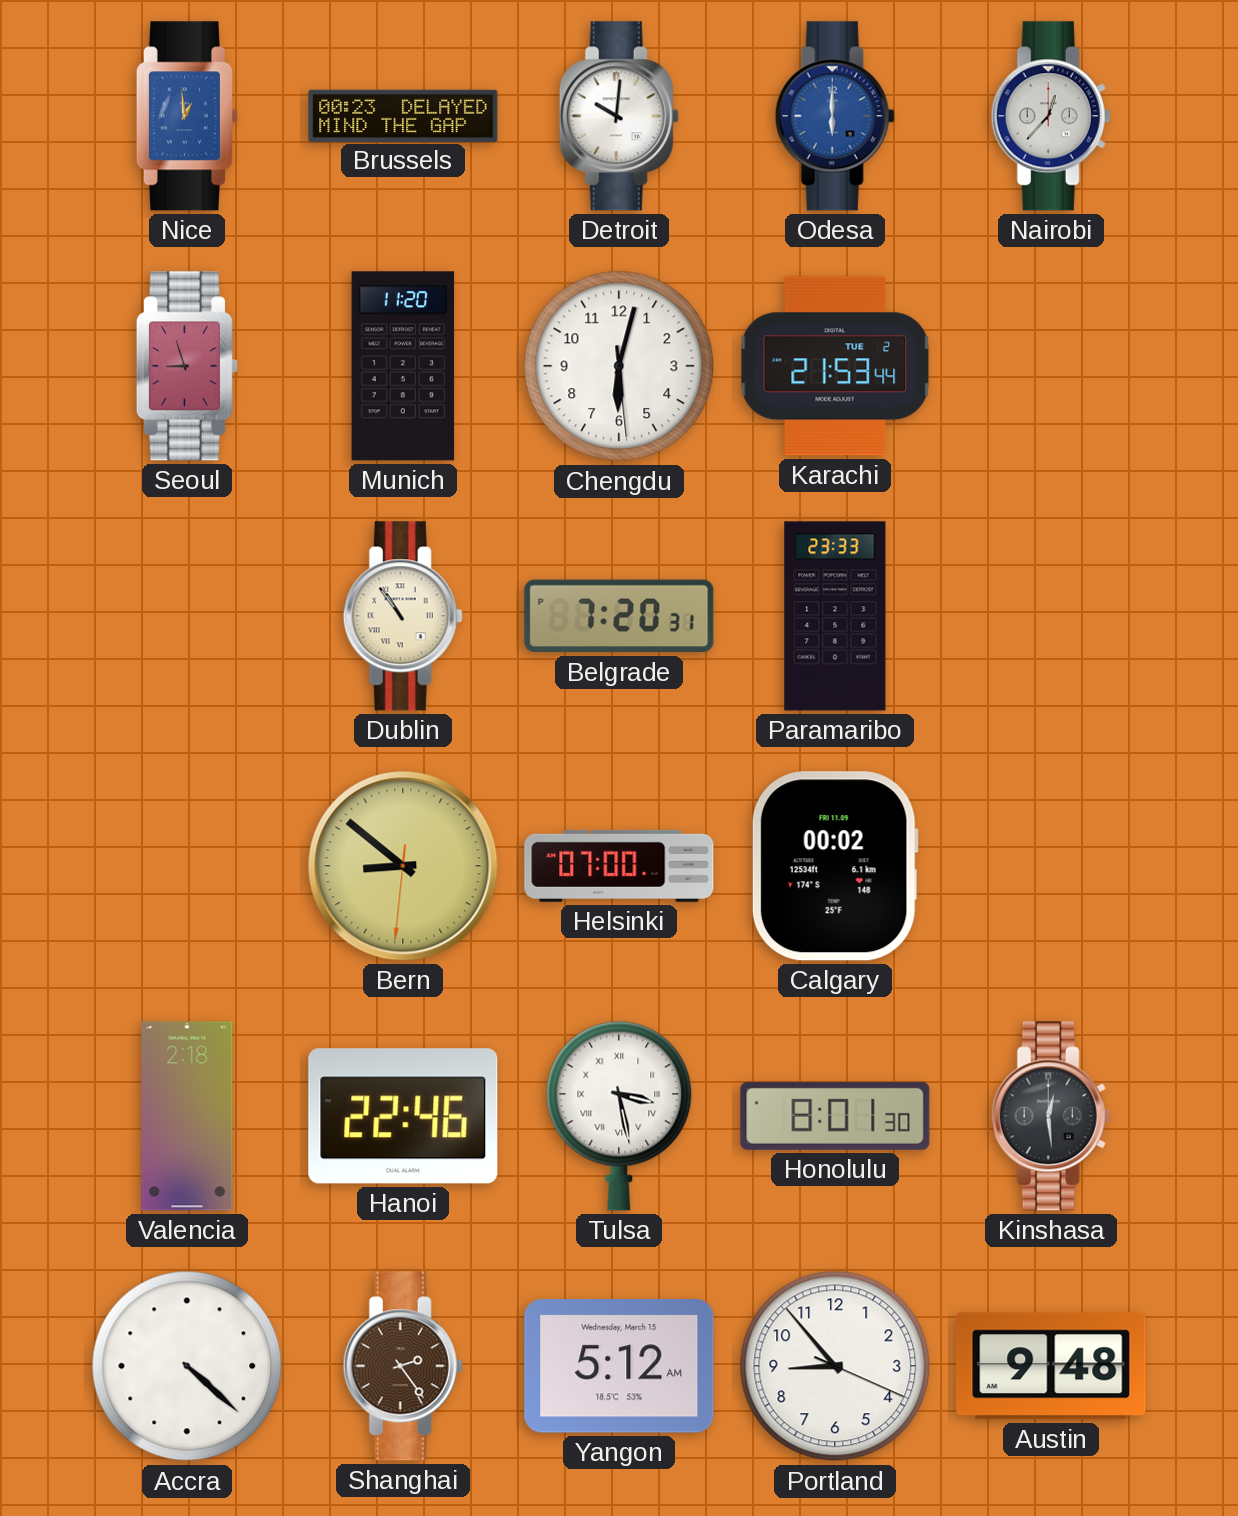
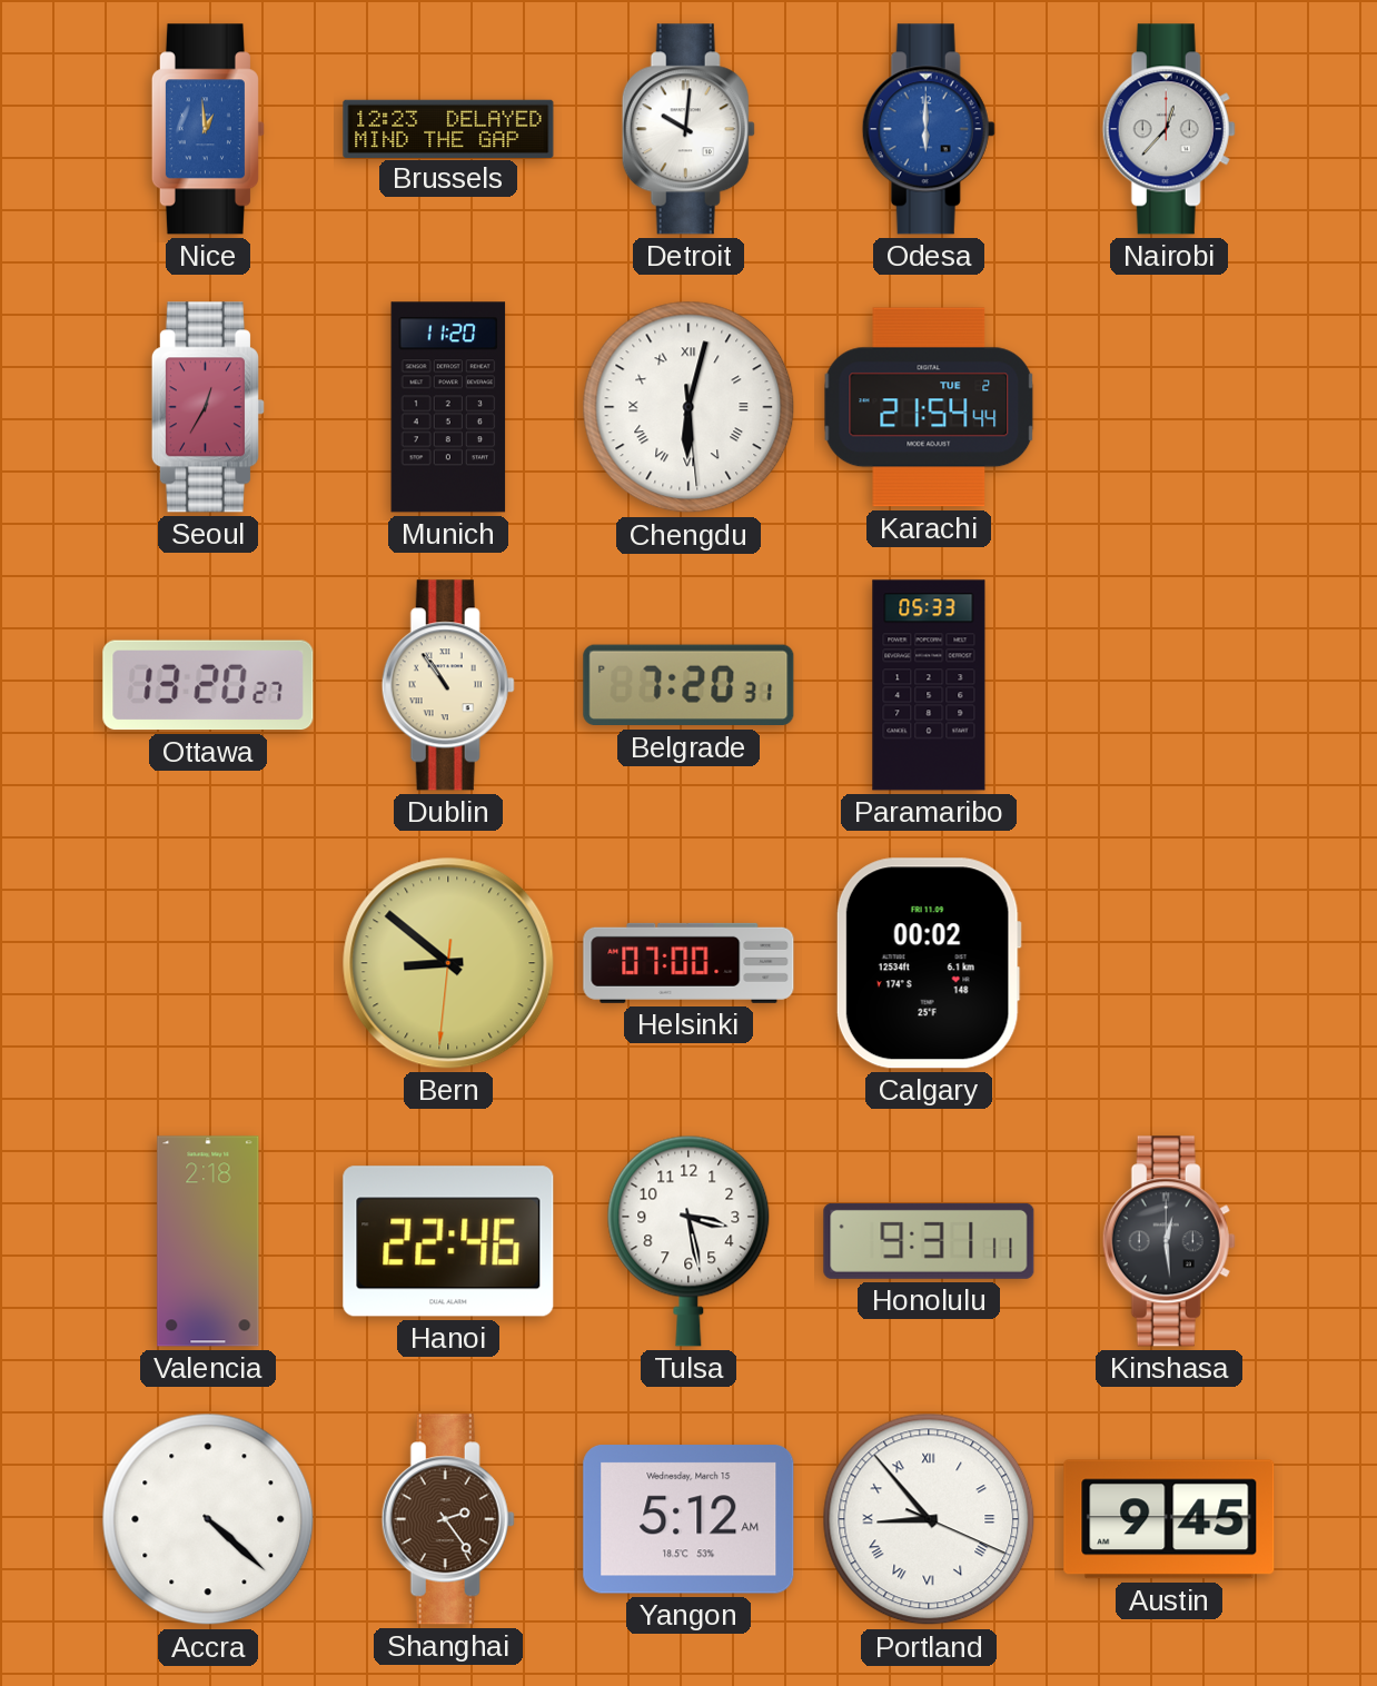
Brussels: 00:23 -> 12:23
Seoul: 8:57 -> 12:35
Chengdu numerals: Arabic -> Roman
Karachi: 21:53 -> 21:54
Ottawa: none -> 13:20
Paramaribo: 23:33 -> 05:33
Tulsa numerals: Roman -> Arabic
Honolulu: 8:01 -> 9:31
Portland numerals: Arabic -> Roman
Austin: 9:48 -> 9:45
